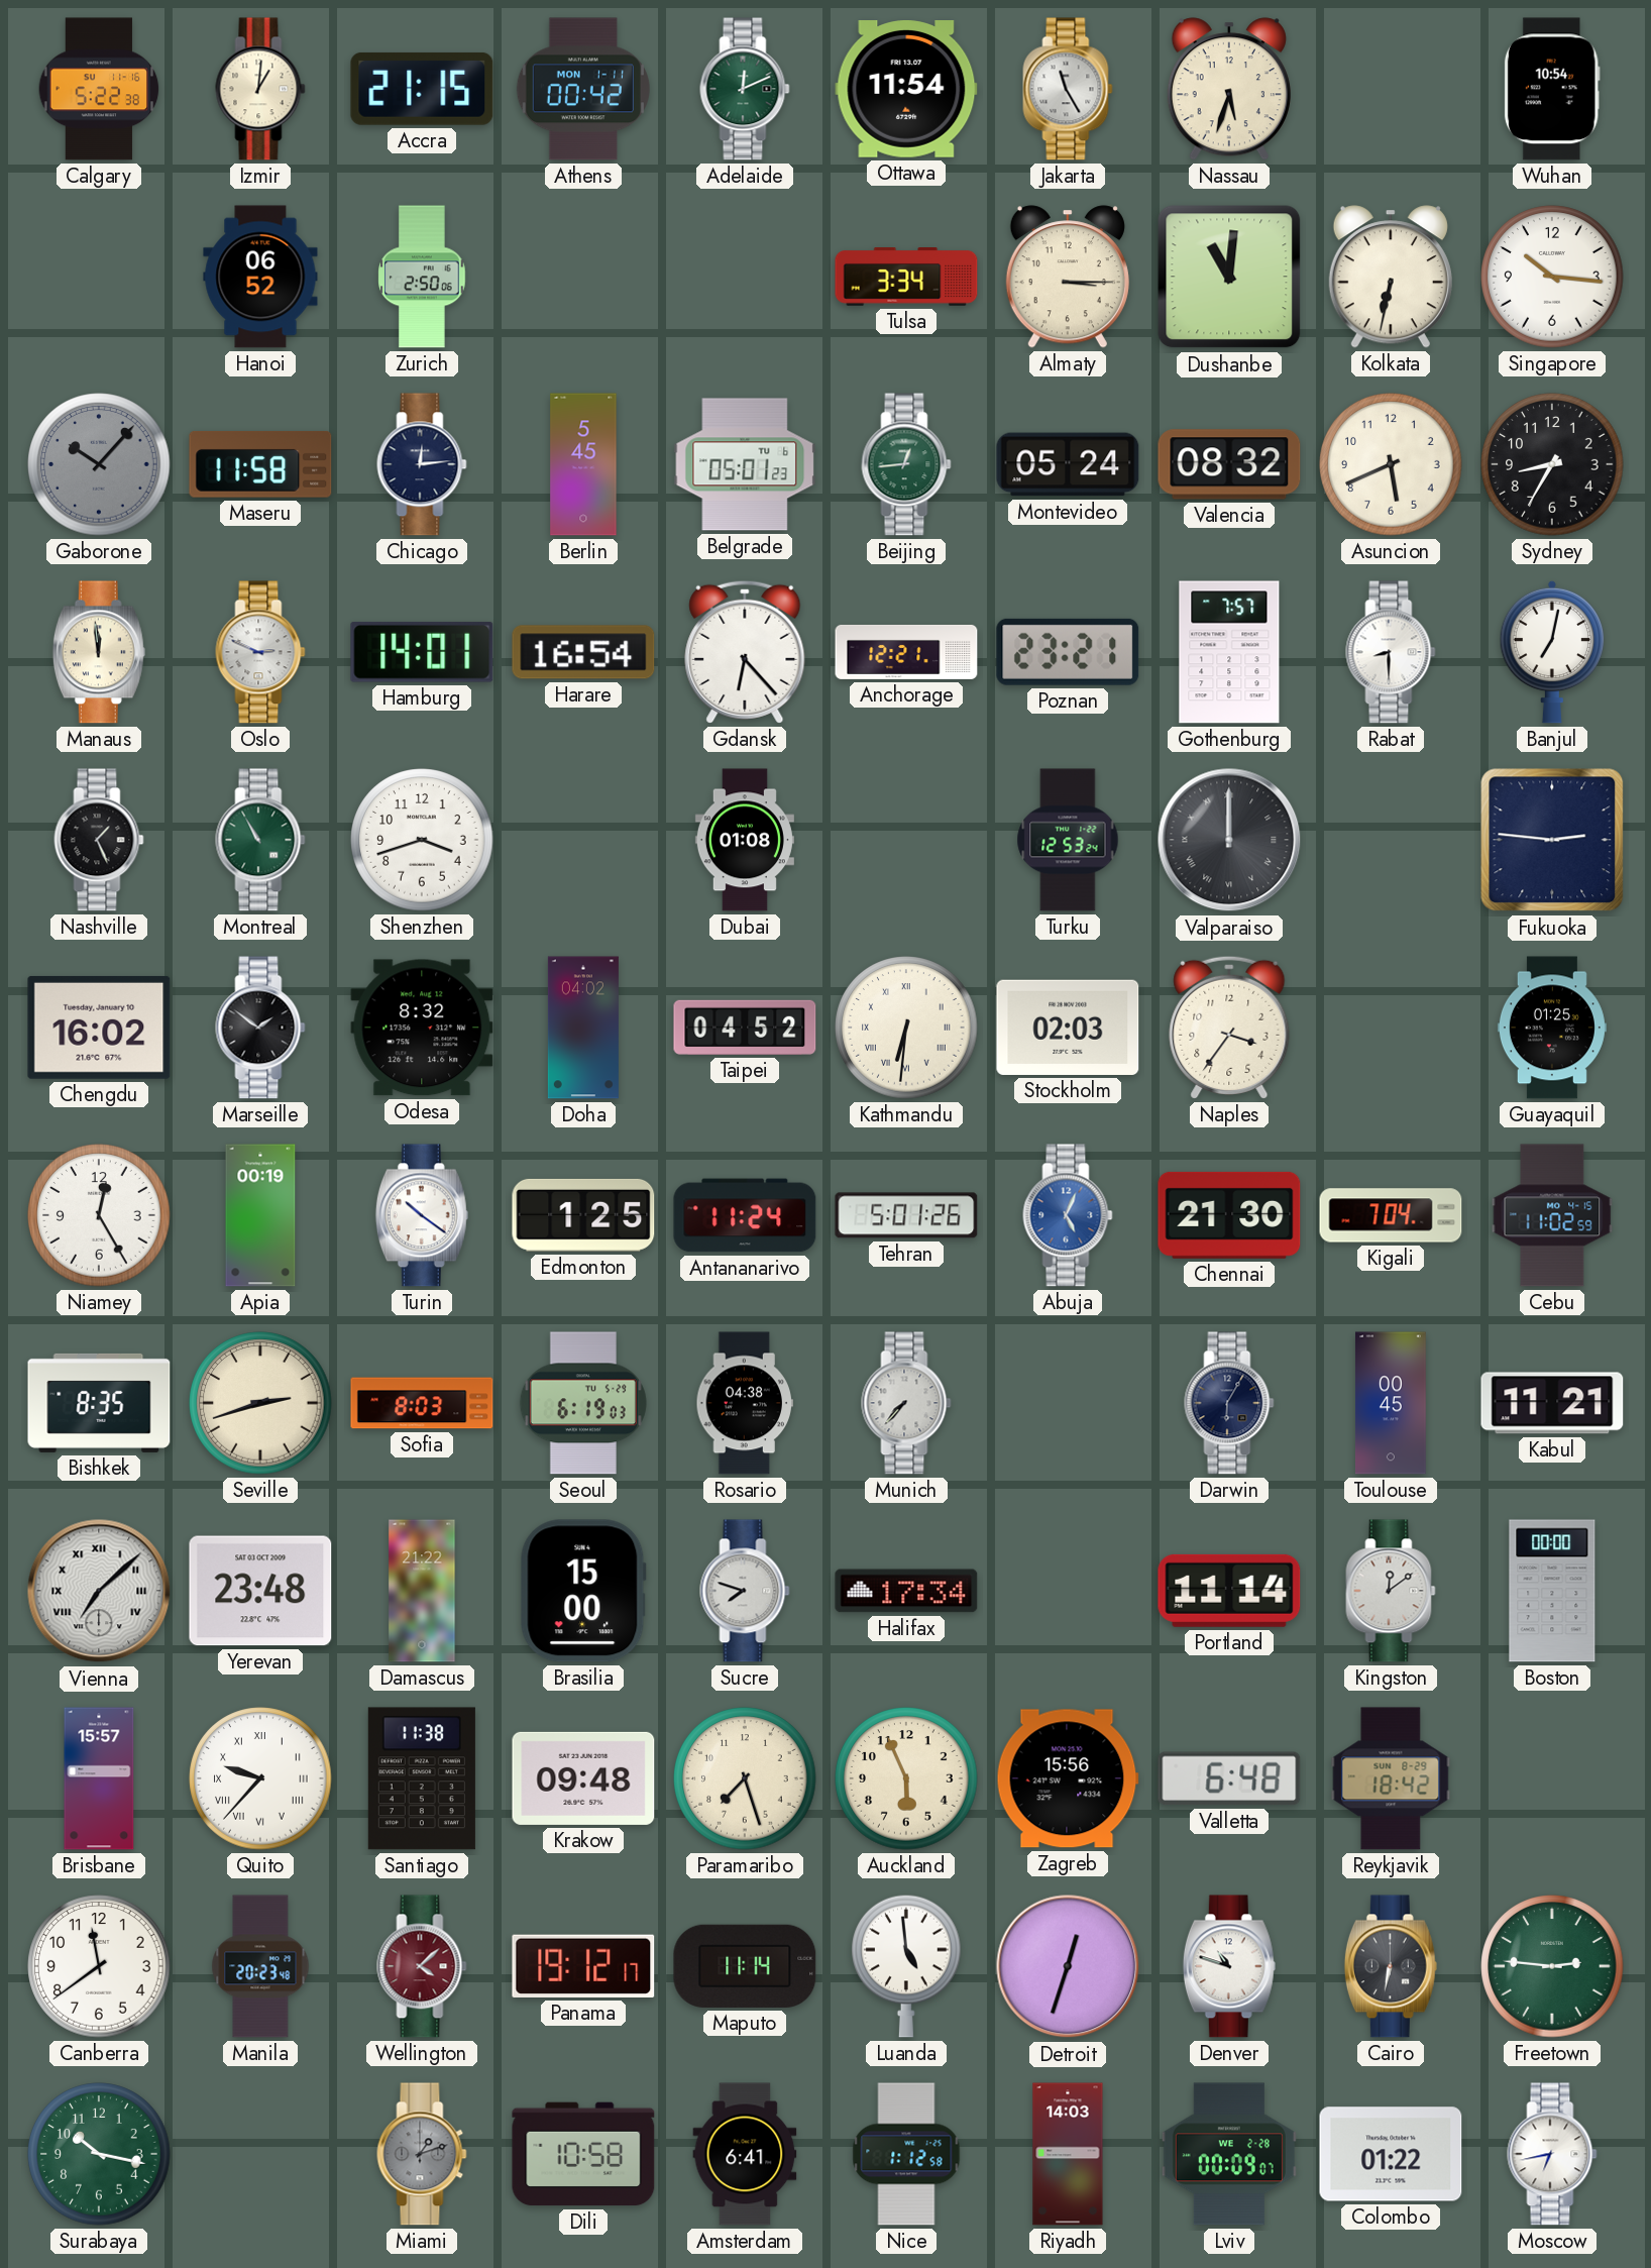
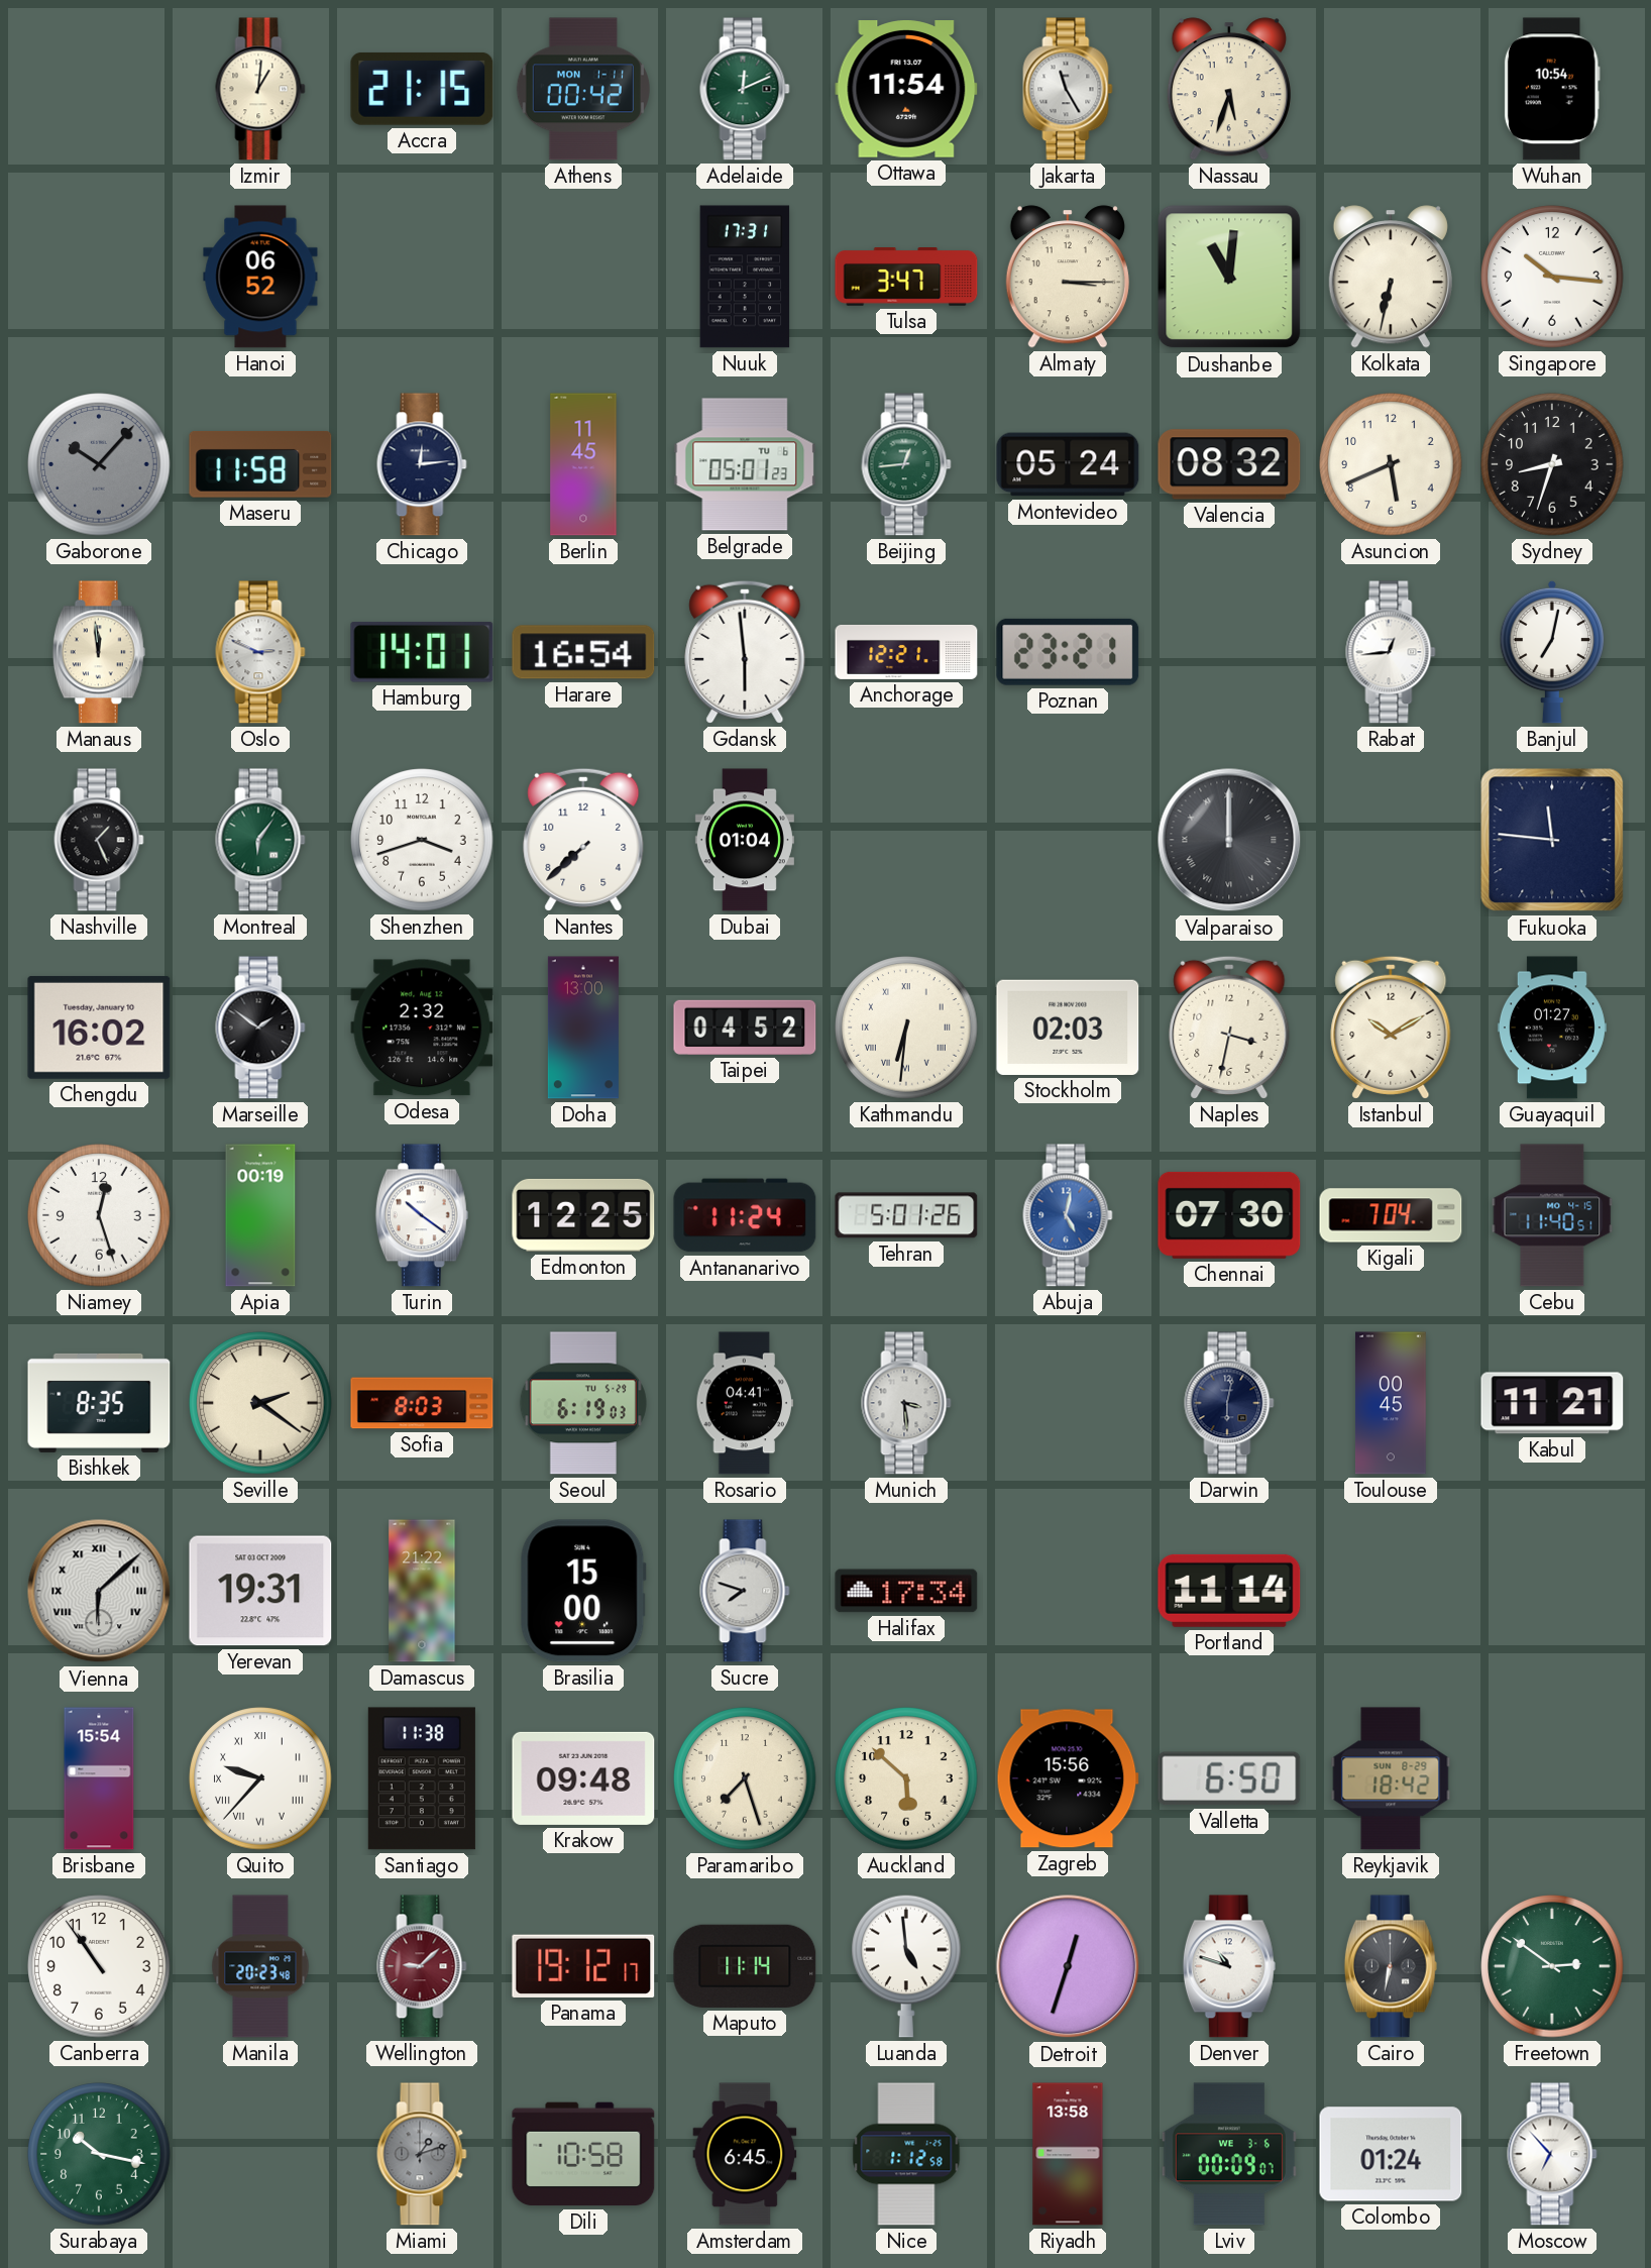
Calgary: 5:22 -> none
Zurich: 2:50 -> none
Nuuk: none -> 17:31
Tulsa: 3:34 -> 3:47
Berlin: 5:45 -> 11:45
Sydney: 8:35 -> 8:33
Gdansk: 6:23 -> 5:59
Gothenburg: 7:57 -> none
Rabat: 8:30 -> 12:44
Montreal: 10:55 -> 6:06
Nantes: none -> 7:38
Dubai: 01:08 -> 01:04
Turku: 12:53 -> none
Fukuoka: 2:46 -> 11:46
Odesa: 8:32 -> 2:32
Doha: 04:02 -> 13:00
Naples: 3:36 -> 3:32
Istanbul: none -> 10:10
Guayaquil: 01:25 -> 01:27
Niamey: 12:25 -> 12:27
Edmonton: 1:25 -> 12:25
Abuja: 5:04 -> 5:02
Chennai: 21:30 -> 07:30
Cebu: 11:02 -> 11:40
Seville: 2:42 -> 2:21
Rosario: 04:38 -> 04:41
Munich: 7:37 -> 3:29
Darwin: 6:05 -> 6:02
Vienna: 7:08 -> 6:08
Yerevan: 23:48 -> 19:31
Kingston: 12:09 -> none
Boston: 00:00 -> none
Brisbane: 15:57 -> 15:54
Auckland: 5:56 -> 5:52
Valletta: 6:48 -> 6:50
Canberra: 11:39 -> 10:54
Wellington: 4:08 -> 9:08
Freetown: 2:46 -> 2:51
Amsterdam: 6:41 -> 6:45
Riyadh: 14:03 -> 13:58
Lviv date: WE 2-28 -> WE 3-6
Colombo: 01:22 -> 01:24
Moscow: 6:43 -> 6:53
